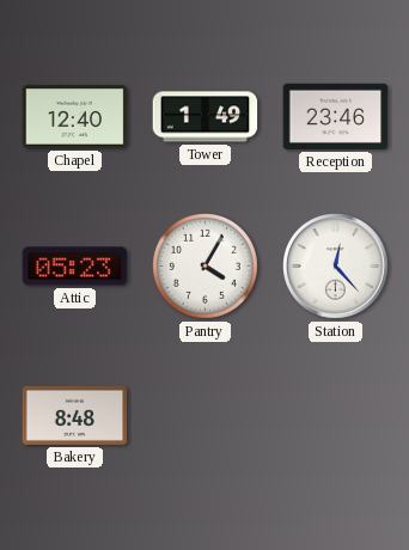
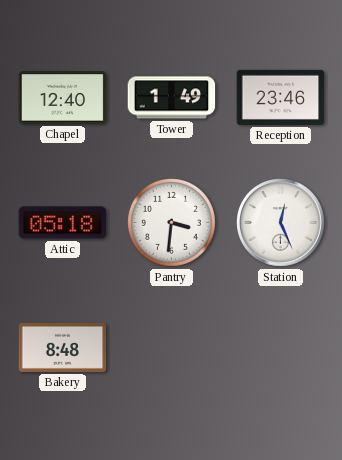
Attic: 05:23 -> 05:18
Pantry: 4:05 -> 3:31
Station: 12:23 -> 12:26
